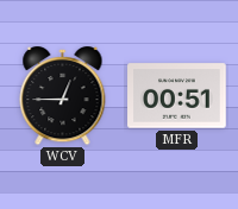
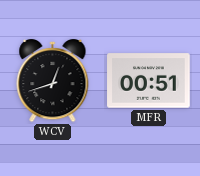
WCV: 12:45 -> 12:42
